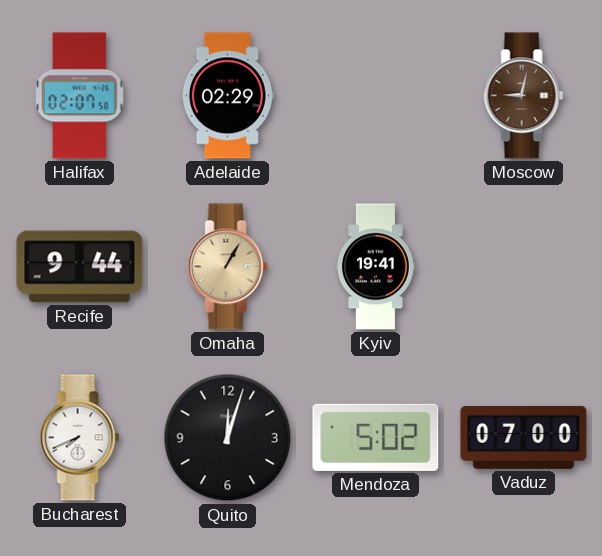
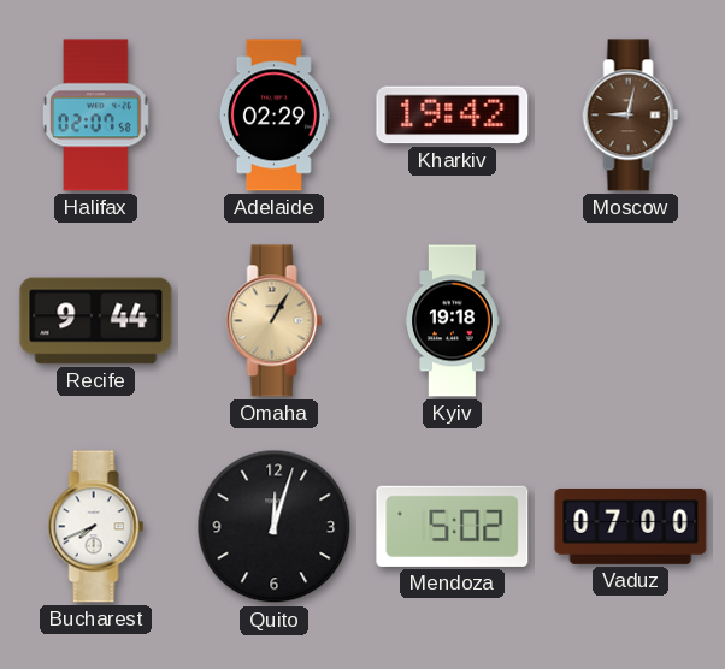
Kharkiv: none -> 19:42
Kyiv: 19:41 -> 19:18
